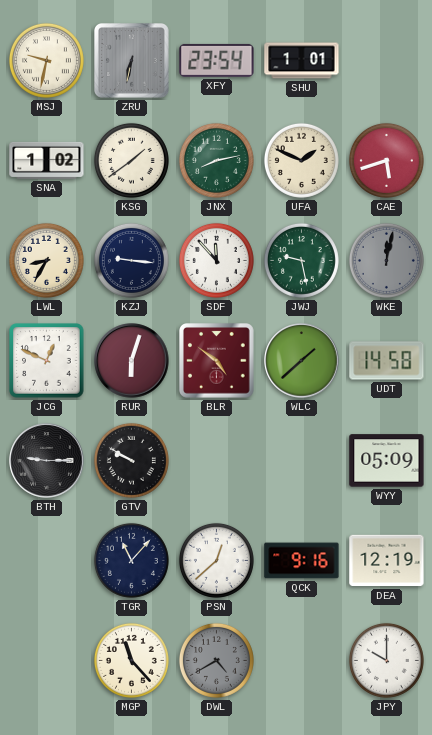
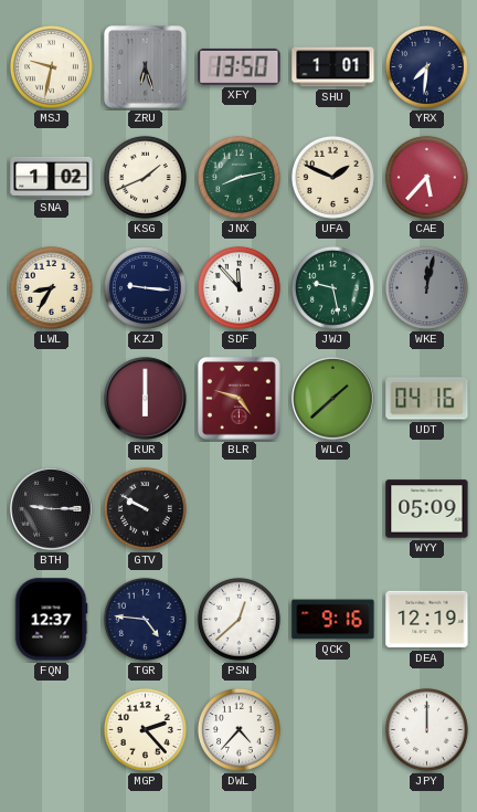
ZRU: 6:32 -> 6:27
XFY: 23:54 -> 13:50
YRX: none -> 7:31
KSG: 1:39 -> 1:41
CAE: 5:42 -> 5:37
JCG: 12:49 -> none
RUR: 6:03 -> 6:00
BLR: 4:51 -> 4:48
UDT: 14:58 -> 04:16
FQN: none -> 12:37
TGR: 11:07 -> 4:46
MGP: 11:23 -> 2:23
DWL: 4:40 -> 4:37
DWL dial: grey -> white
JPY: 10:00 -> 12:00
